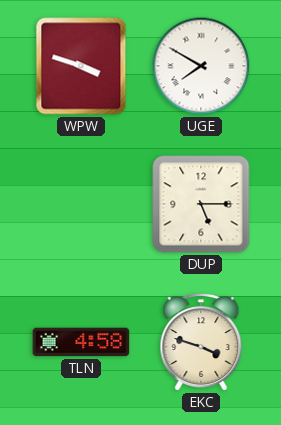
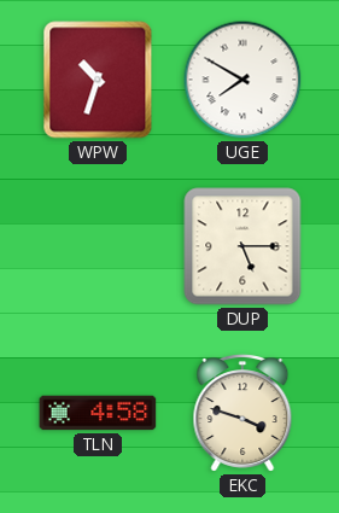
WPW: 3:48 -> 10:33
